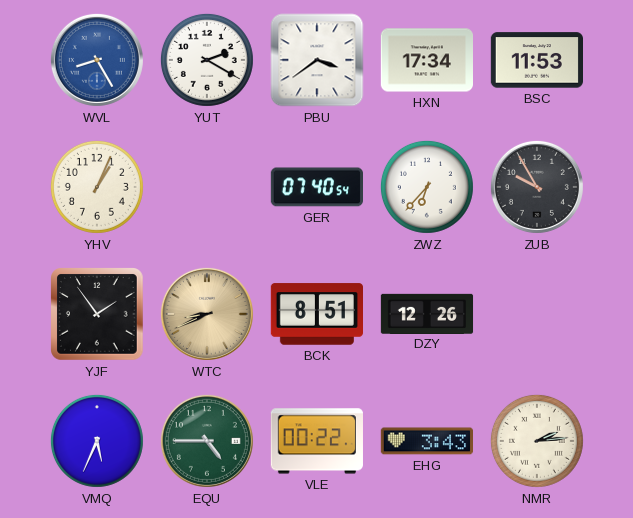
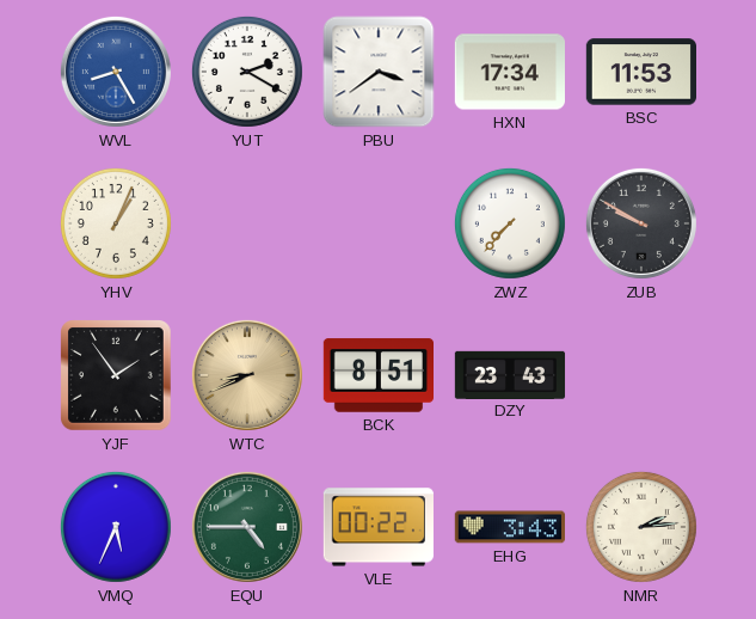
GER: 07:40 -> none
ZWZ: 6:37 -> 7:37
ZUB: 9:55 -> 9:50
DZY: 12:26 -> 23:43
